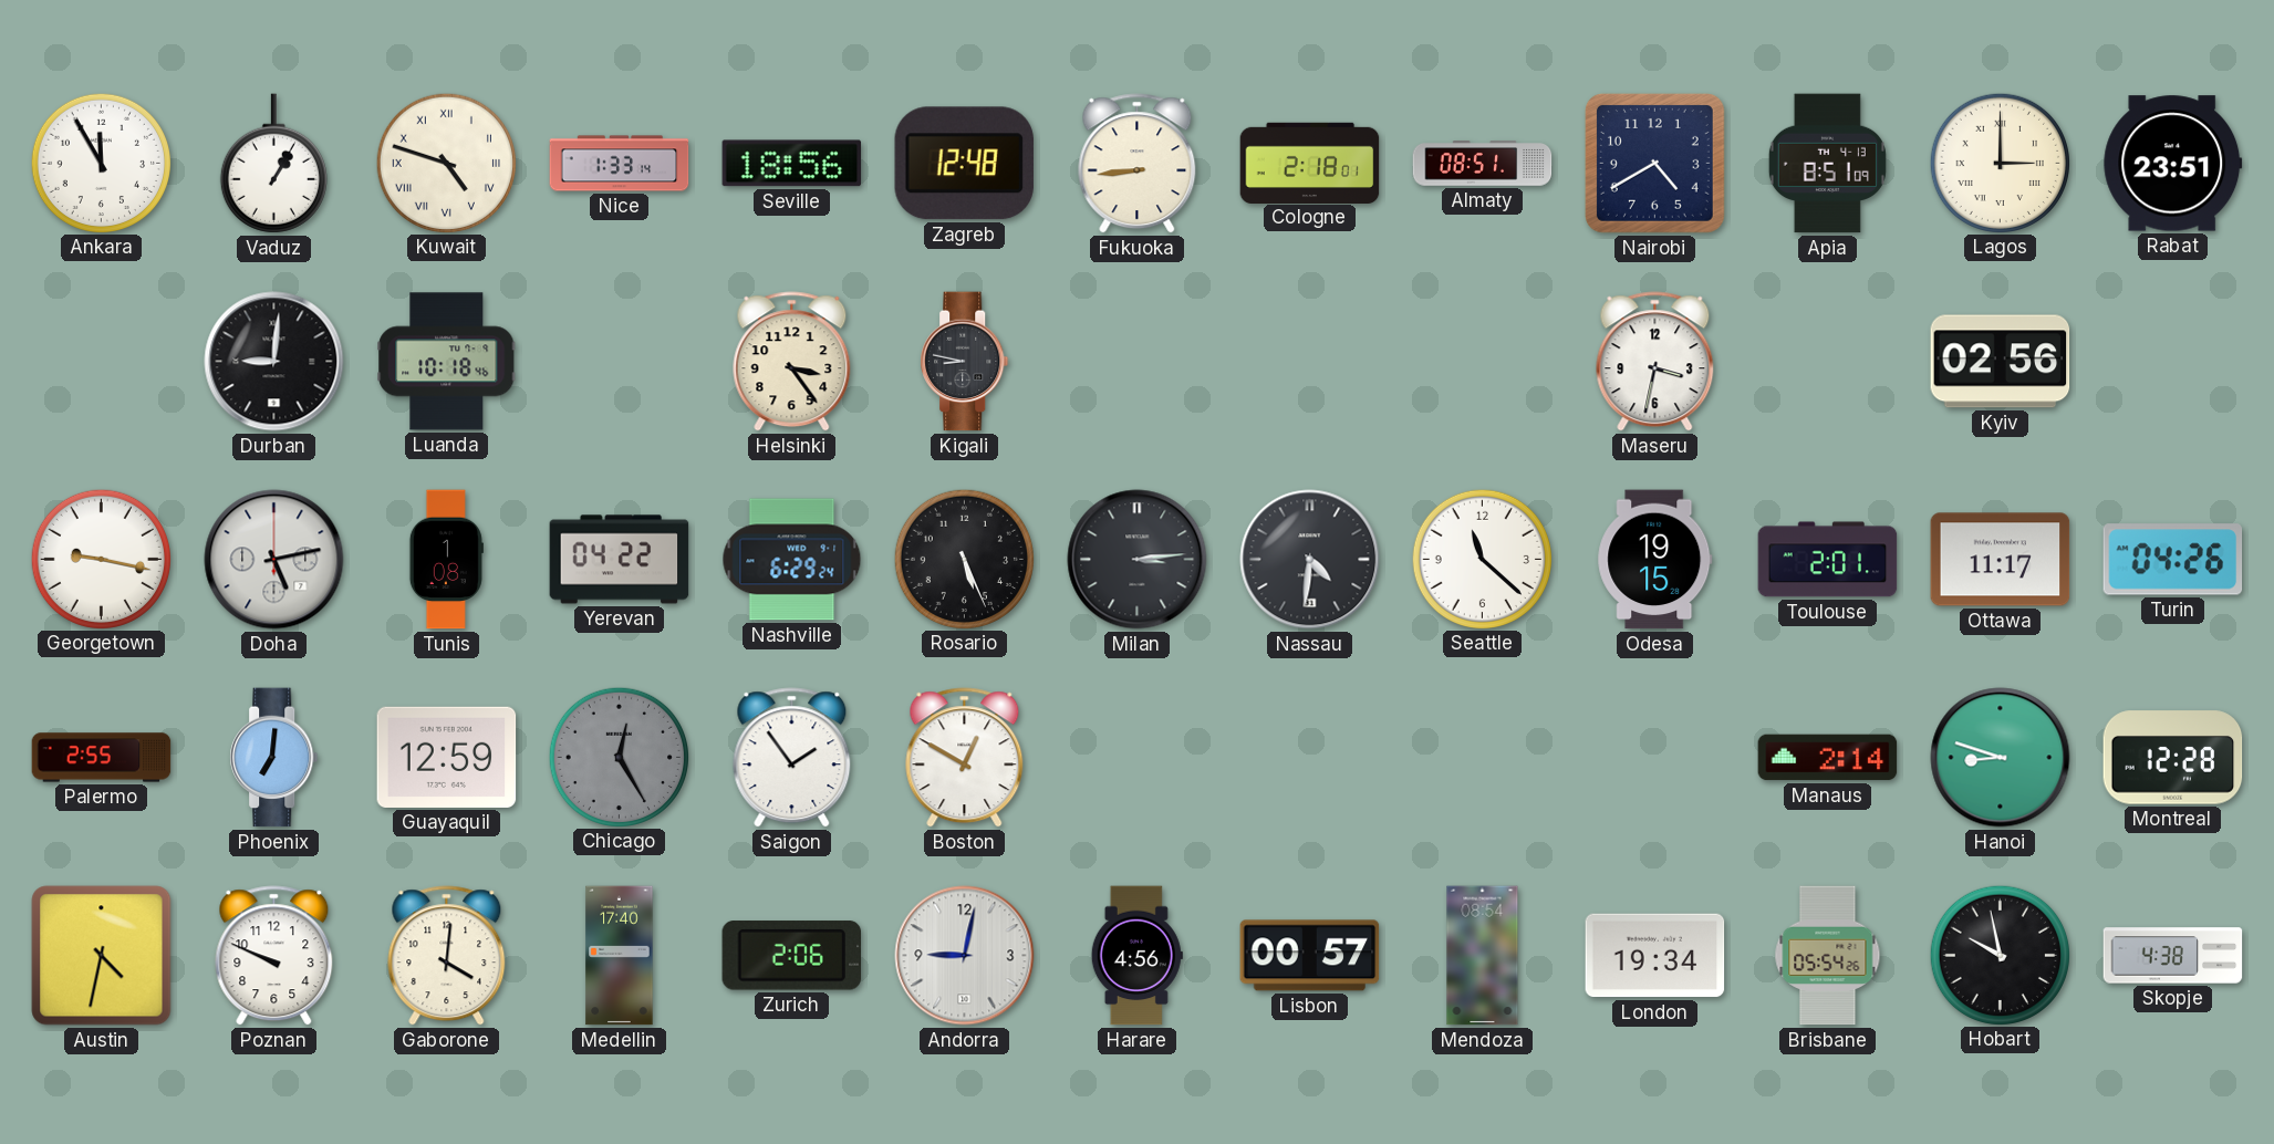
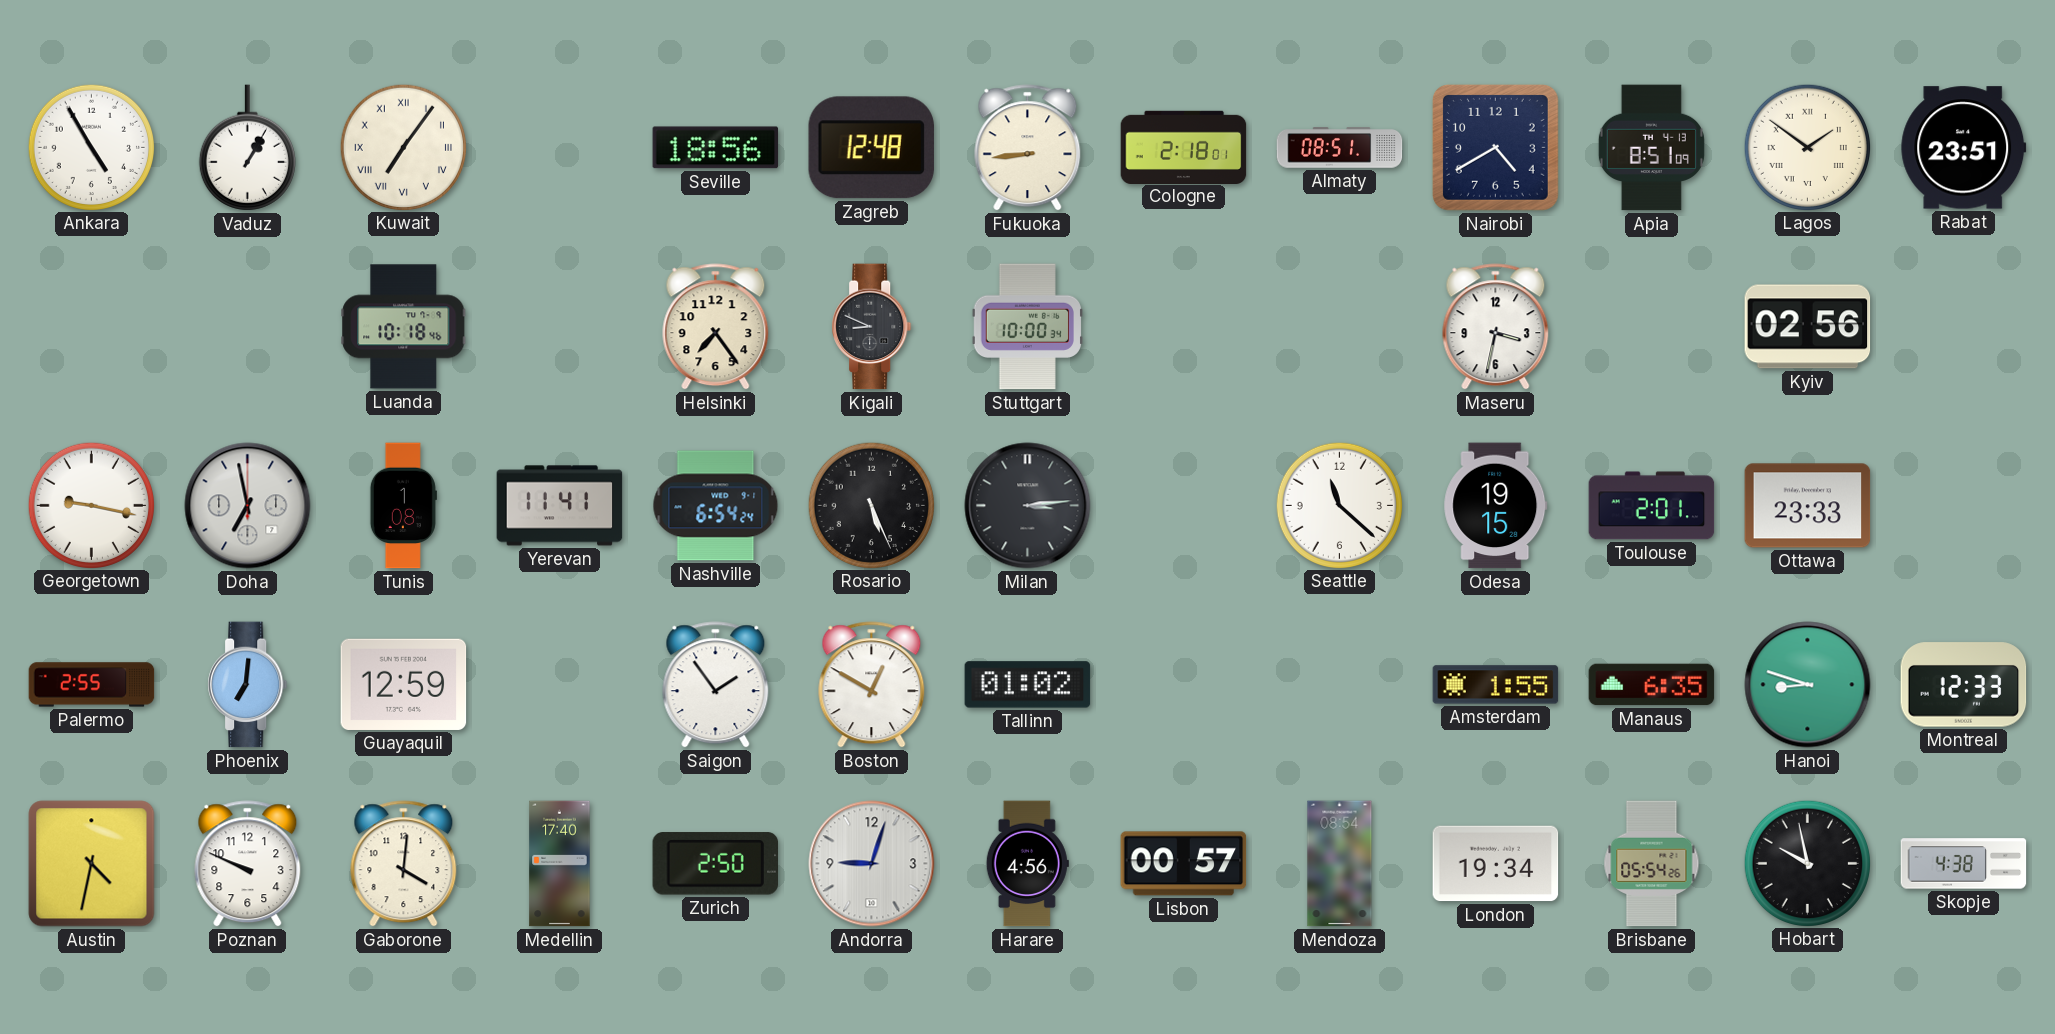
Ankara: 11:55 -> 4:55
Kuwait: 4:48 -> 7:06
Nice: 1:33 -> none
Lagos: 3:00 -> 1:51
Durban: 9:01 -> none
Helsinki: 3:24 -> 7:24
Kigali: 8:47 -> 8:49
Stuttgart: none -> 10:00
Doha: 5:13 -> 6:58
Yerevan: 04:22 -> 11:41
Nashville: 6:29 -> 6:54
Nassau: 4:31 -> none
Ottawa: 11:17 -> 23:33
Turin: 04:26 -> none
Chicago: 12:25 -> none
Tallinn: none -> 01:02
Amsterdam: none -> 1:55
Manaus: 2:14 -> 6:35
Montreal: 12:28 -> 12:33
Zurich: 2:06 -> 2:50
Andorra: 9:02 -> 9:03
